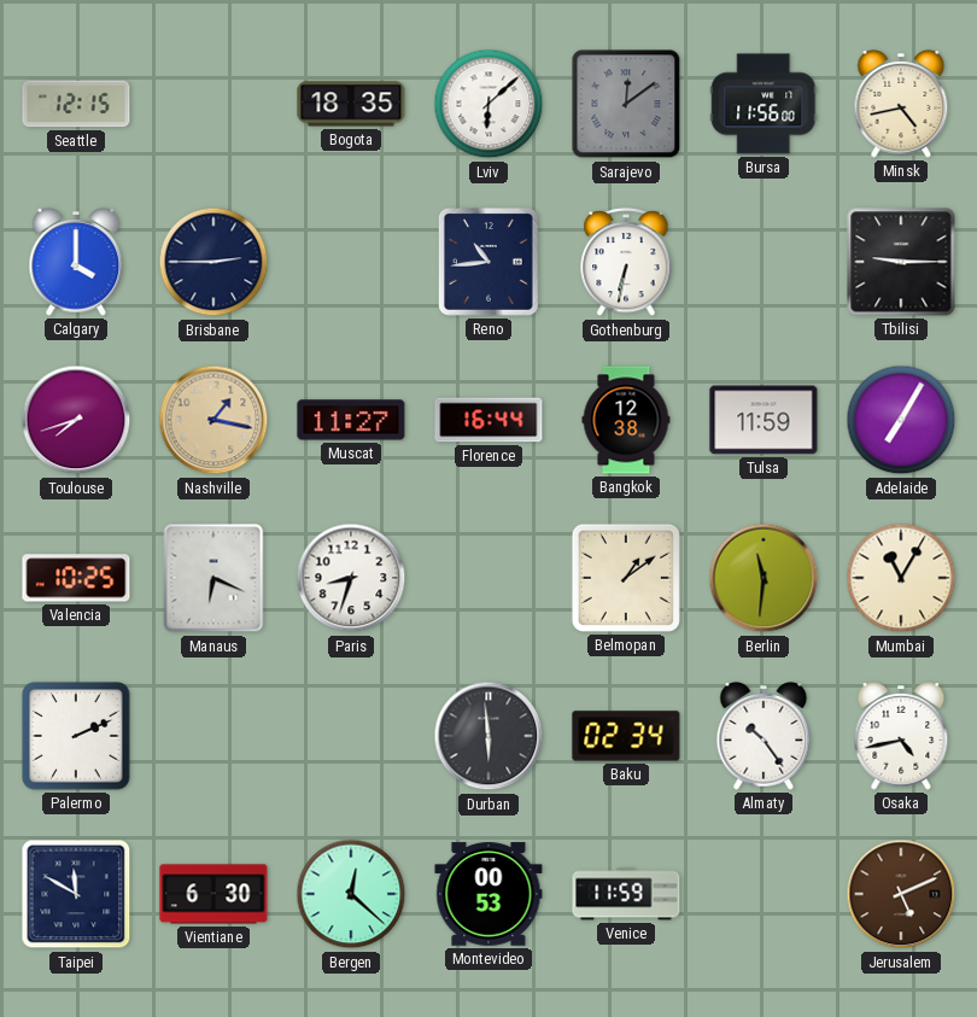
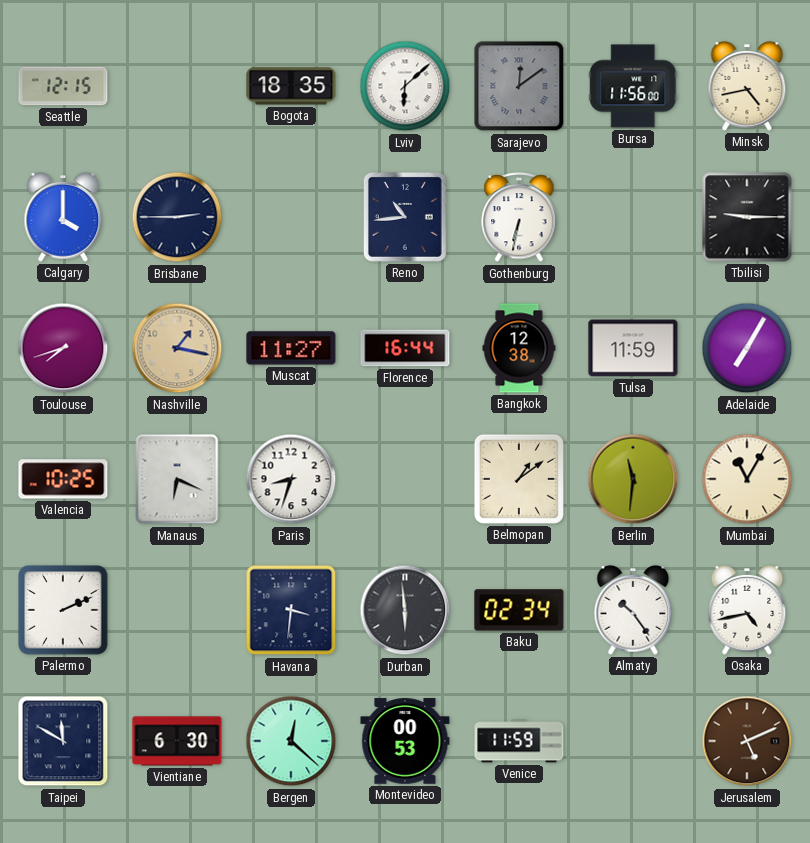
Havana: none -> 3:31
